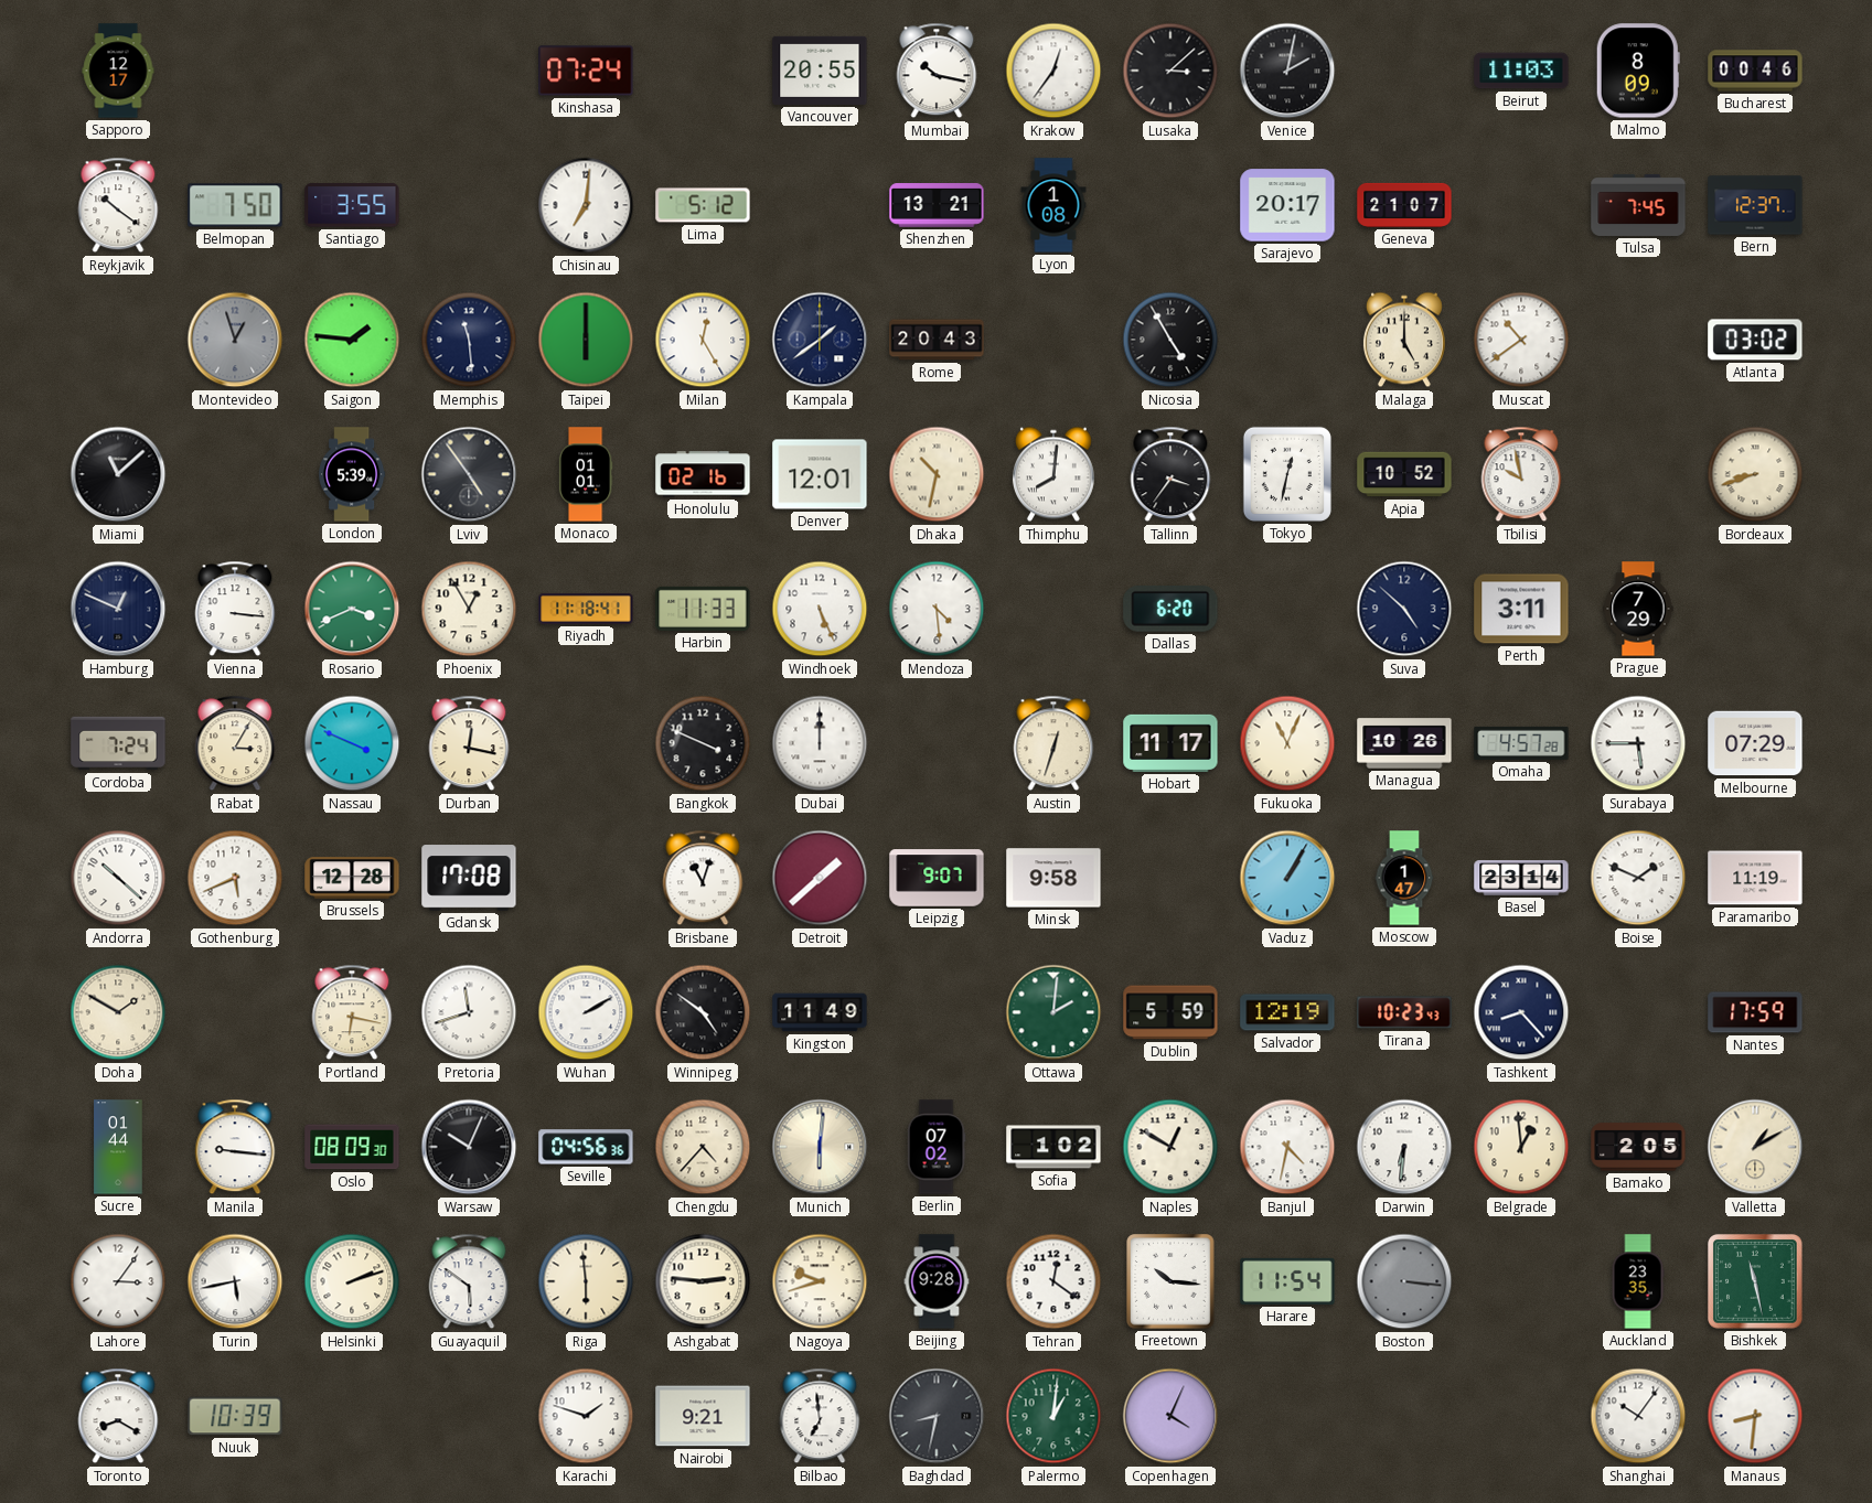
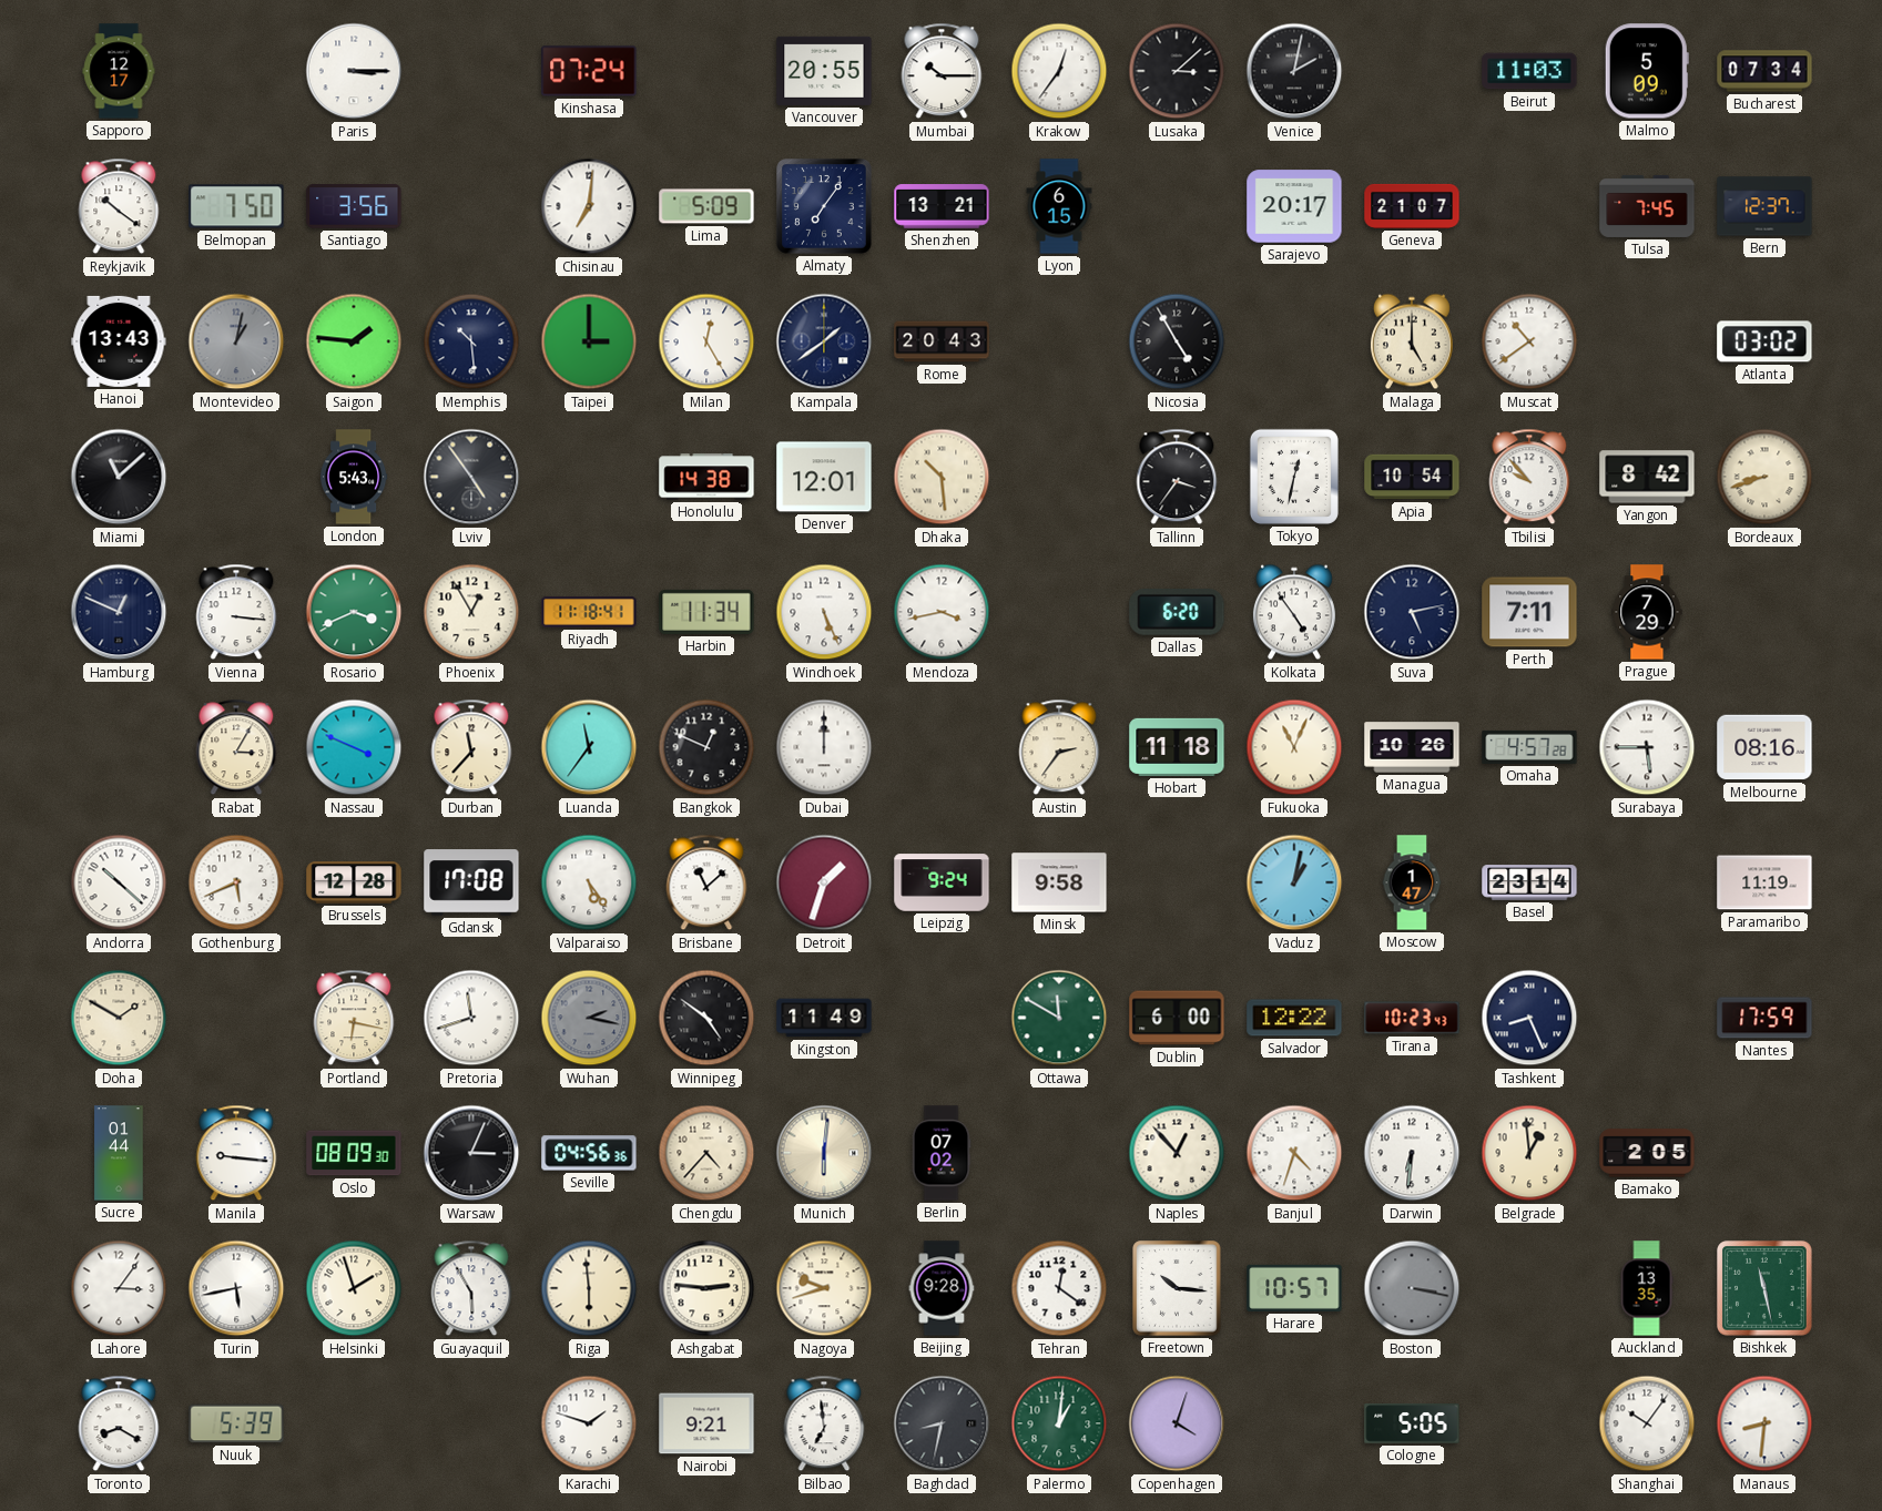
Paris: none -> 3:15
Mumbai: 10:17 -> 10:15
Malmo: 8:09 -> 5:09
Bucharest: 00:46 -> 07:34
Santiago: 3:55 -> 3:56
Lima: 5:12 -> 5:09
Almaty: none -> 7:06
Lyon: 1:08 -> 6:15
Hanoi: none -> 13:43
Montevideo: 12:57 -> 1:02
Memphis: 11:29 -> 10:29
Taipei: 6:00 -> 3:00
London: 5:39 -> 5:43
Monaco: 01:01 -> none
Honolulu: 02:16 -> 14:38
Dhaka: 10:32 -> 10:29
Thimphu: 8:01 -> none
Apia: 10:52 -> 10:54
Tbilisi: 9:58 -> 9:53
Yangon: none -> 8:42
Harbin: 11:33 -> 11:34
Mendoza: 4:29 -> 3:43
Kolkata: none -> 4:54
Suva: 4:52 -> 5:13
Perth: 3:11 -> 7:11
Cordoba: 7:24 -> none
Durban: 12:17 -> 11:37
Luanda: none -> 11:36
Bangkok: 3:49 -> 12:49
Austin: 12:33 -> 2:36
Hobart: 11:17 -> 11:18
Melbourne: 07:29 -> 08:16
Valparaiso: none -> 5:24
Brisbane: 11:03 -> 11:08
Detroit: 1:38 -> 1:33
Leipzig: 9:07 -> 9:24
Vaduz: 1:05 -> 1:02
Boise: 1:49 -> none
Wuhan: 2:10 -> 2:17
Wuhan dial: white -> grey
Ottawa: 2:01 -> 11:50
Dublin: 5:59 -> 6:00
Salvador: 12:19 -> 12:22
Tashkent: 8:23 -> 8:26
Warsaw: 10:04 -> 3:04
Sofia: 1:02 -> none
Naples: 12:50 -> 12:53
Banjul: 4:32 -> 4:33
Valletta: 1:10 -> none
Helsinki: 2:12 -> 1:57
Guayaquil: 5:51 -> 5:55
Harare: 11:54 -> 10:57
Boston: 3:16 -> 3:17
Auckland: 23:35 -> 13:35
Nuuk: 10:39 -> 5:39
Copenhagen: 4:04 -> 4:03
Cologne: none -> 5:05
